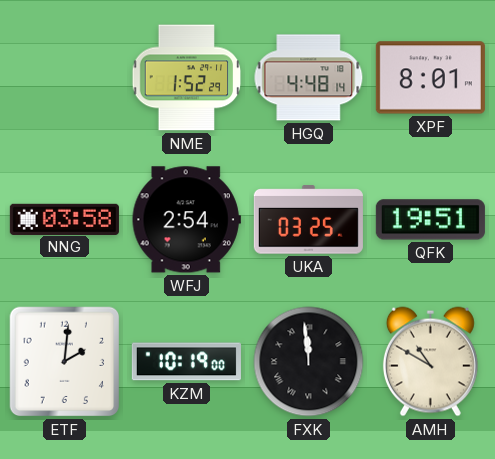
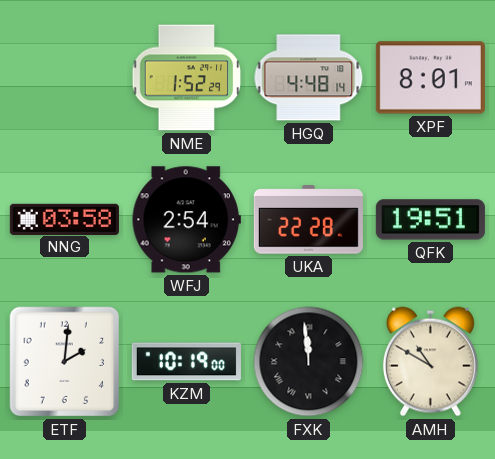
UKA: 03:25 -> 22:28
